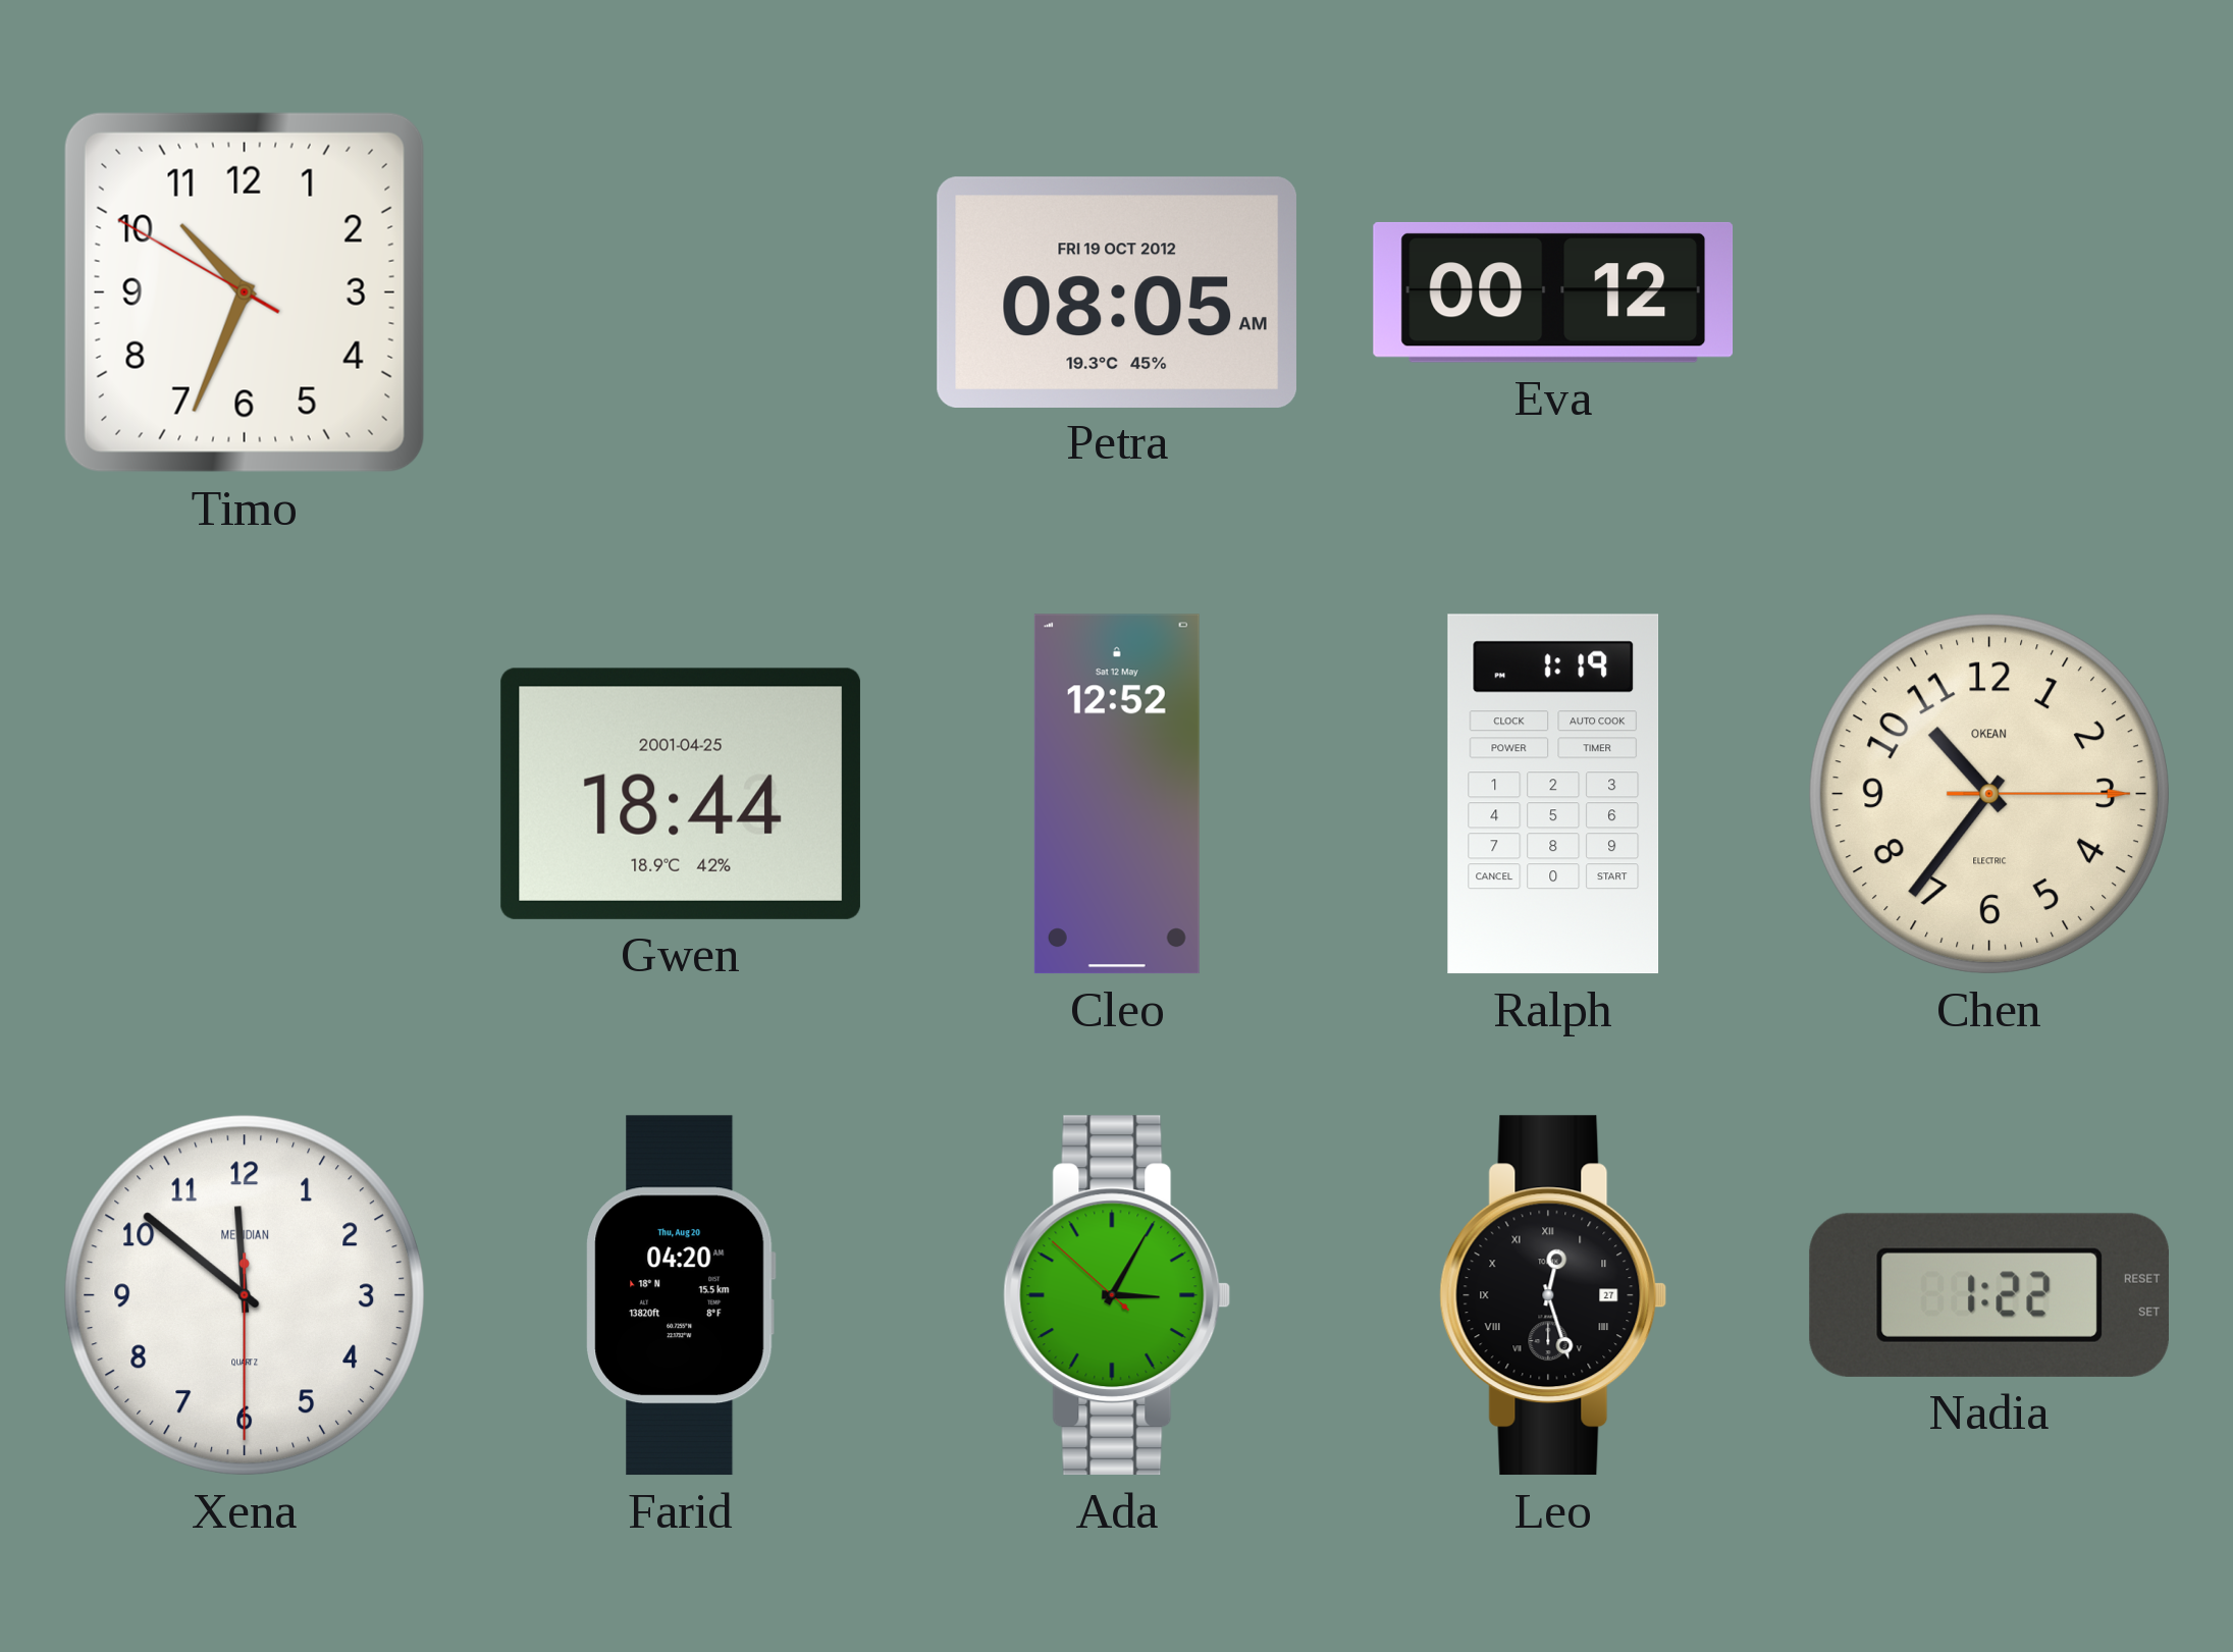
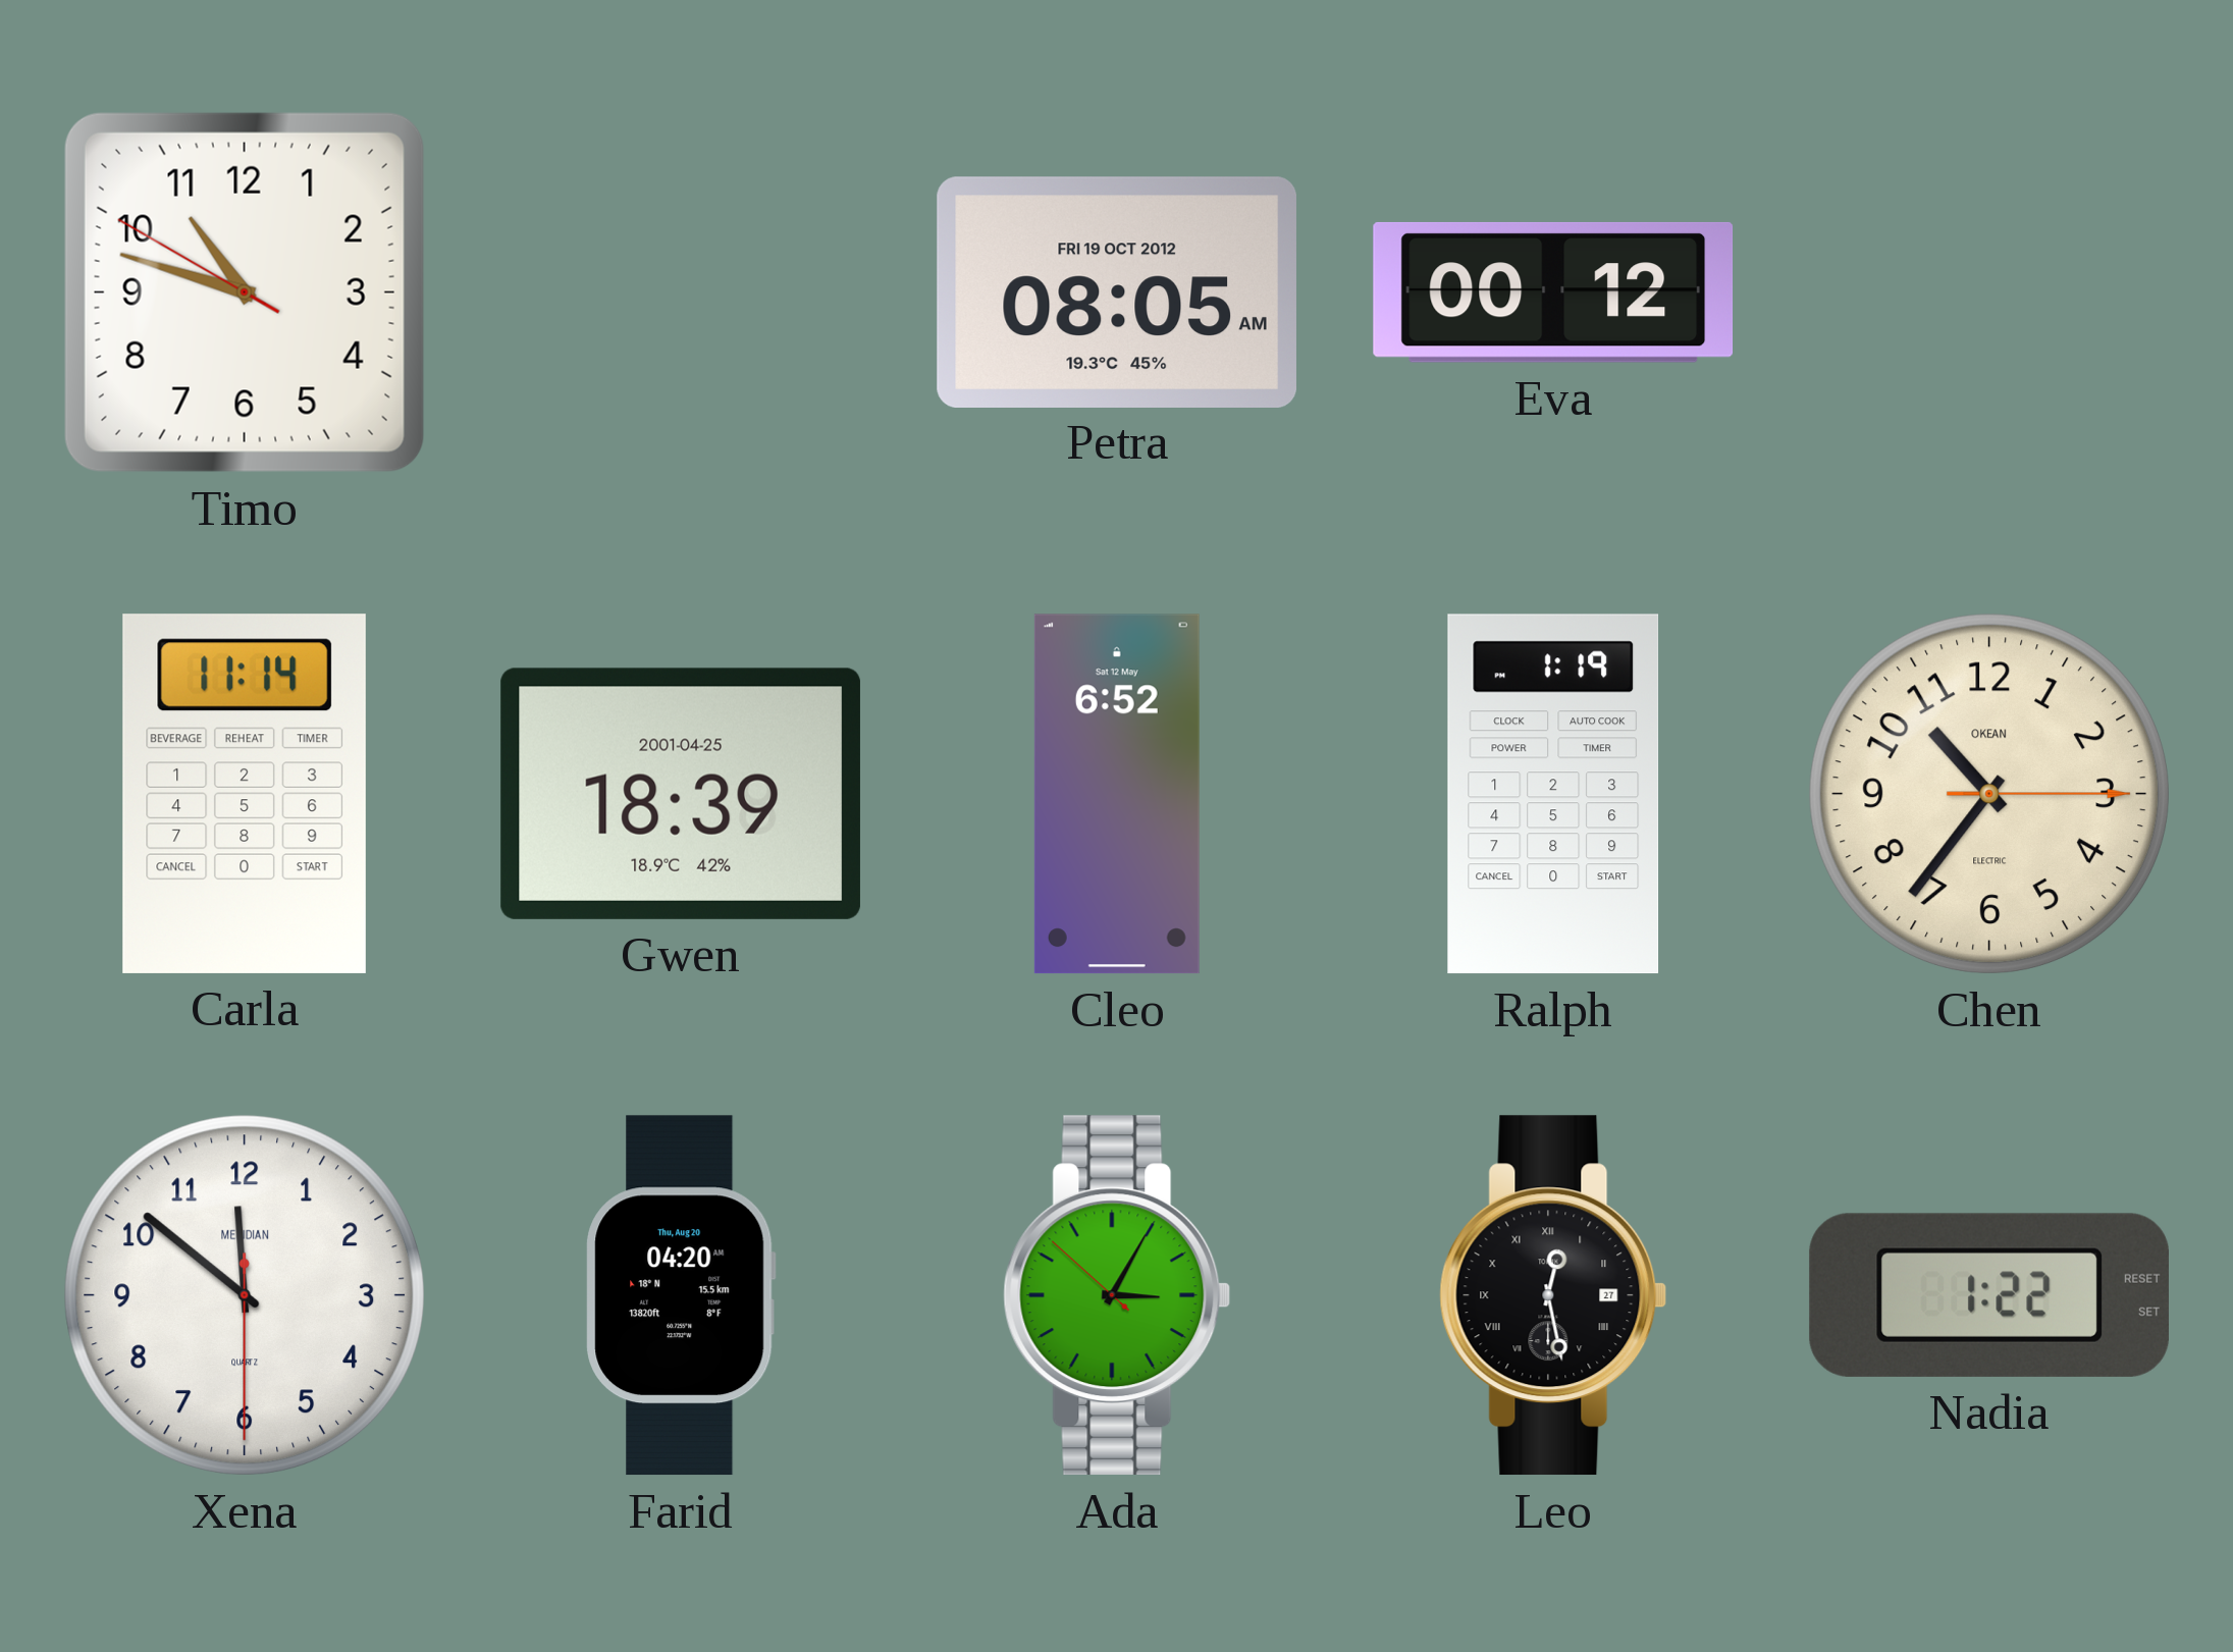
Timo: 10:33 -> 10:47
Carla: none -> 11:14
Gwen: 18:44 -> 18:39
Cleo: 12:52 -> 6:52
Leo: 12:27 -> 12:28
